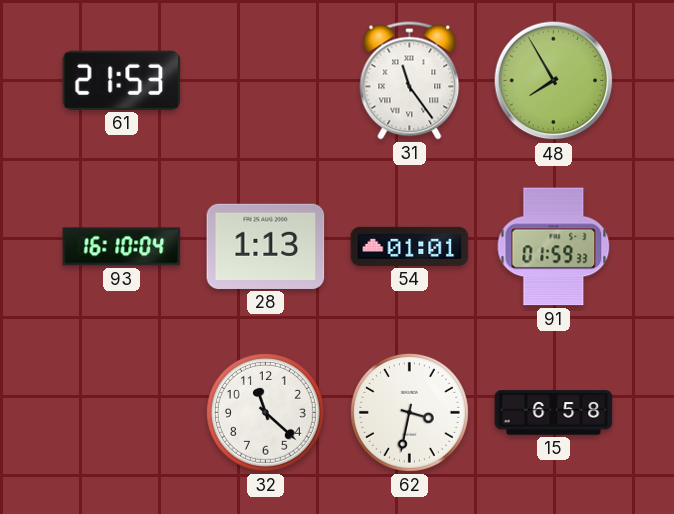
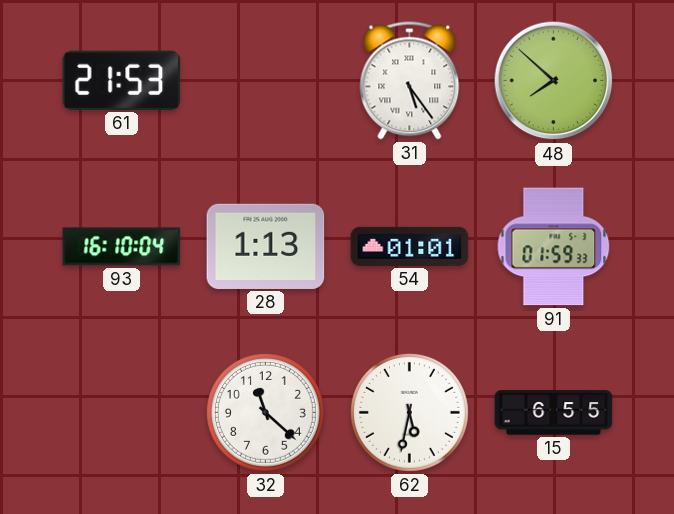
31: 11:24 -> 5:24
48: 7:55 -> 7:52
62: 3:32 -> 5:32
15: 6:58 -> 6:55
